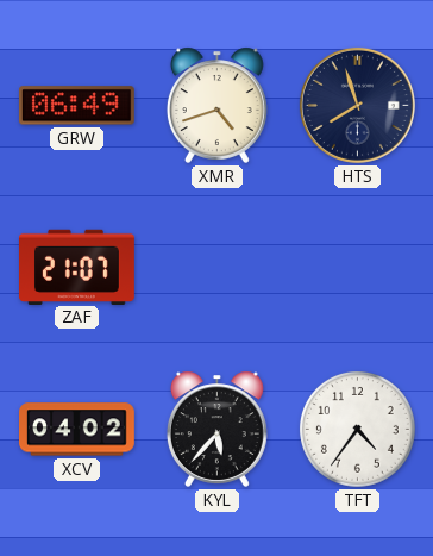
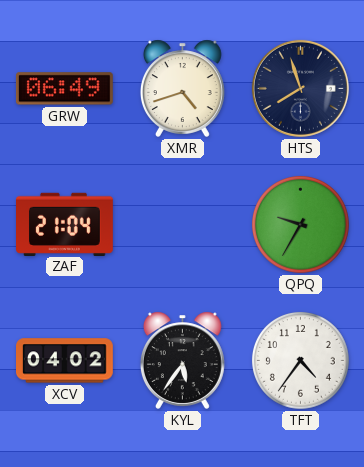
ZAF: 21:07 -> 21:04
QPQ: none -> 9:35
KYL: 5:37 -> 5:36
